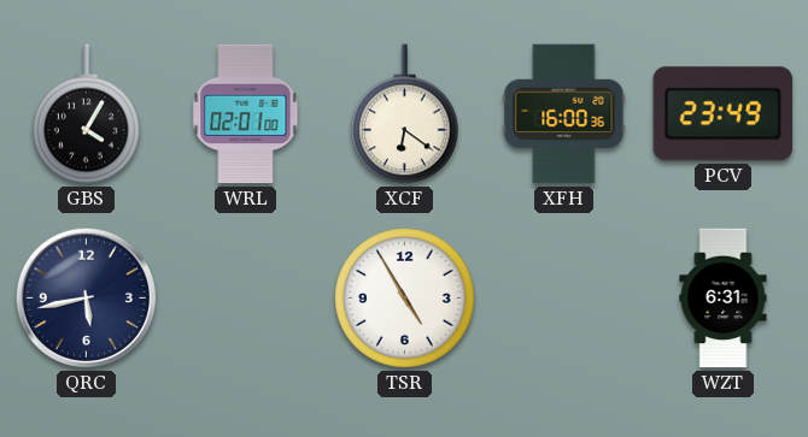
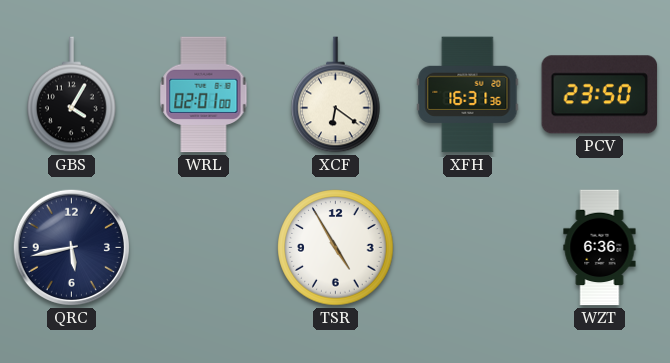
XFH: 16:00 -> 16:31
PCV: 23:49 -> 23:50
WZT: 6:31 -> 6:36
